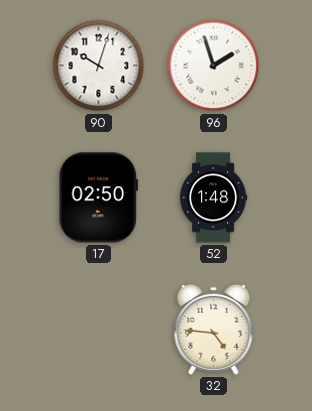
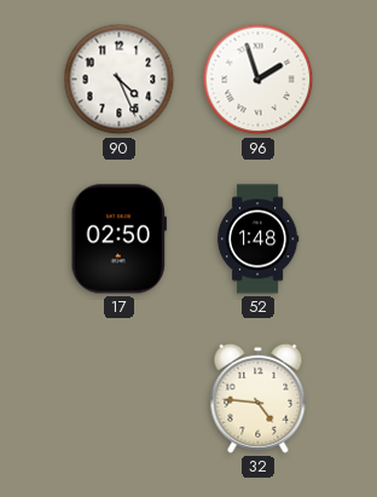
90: 10:03 -> 4:26
